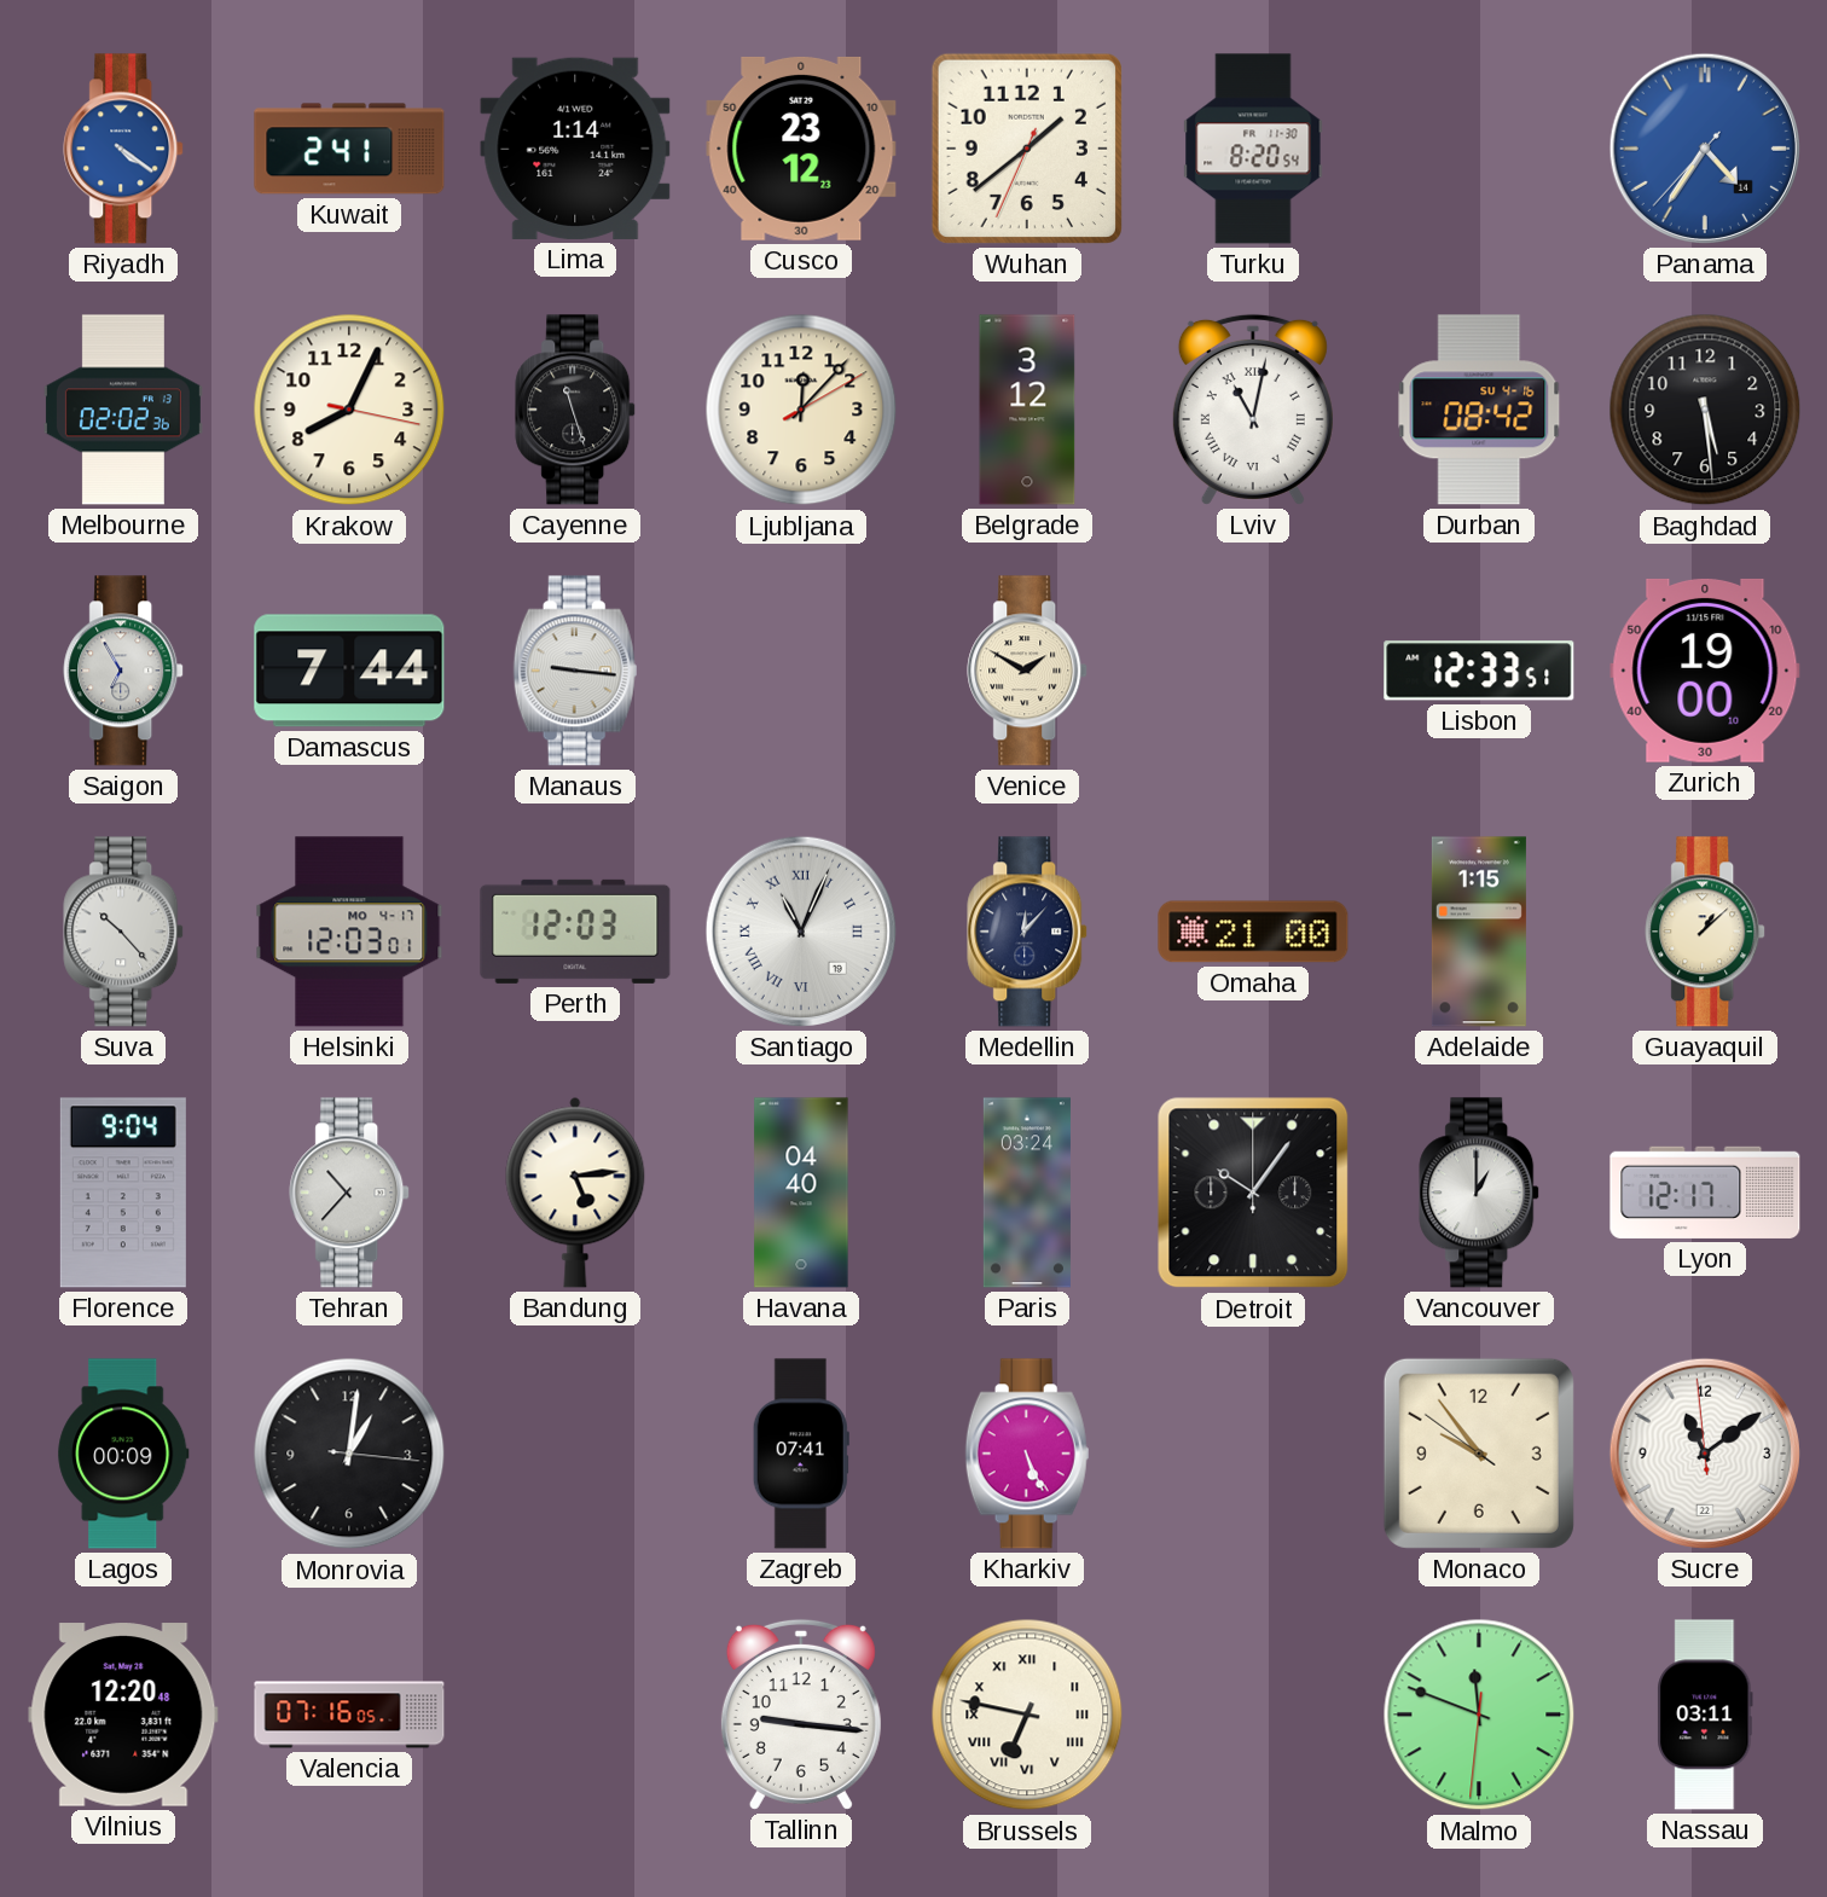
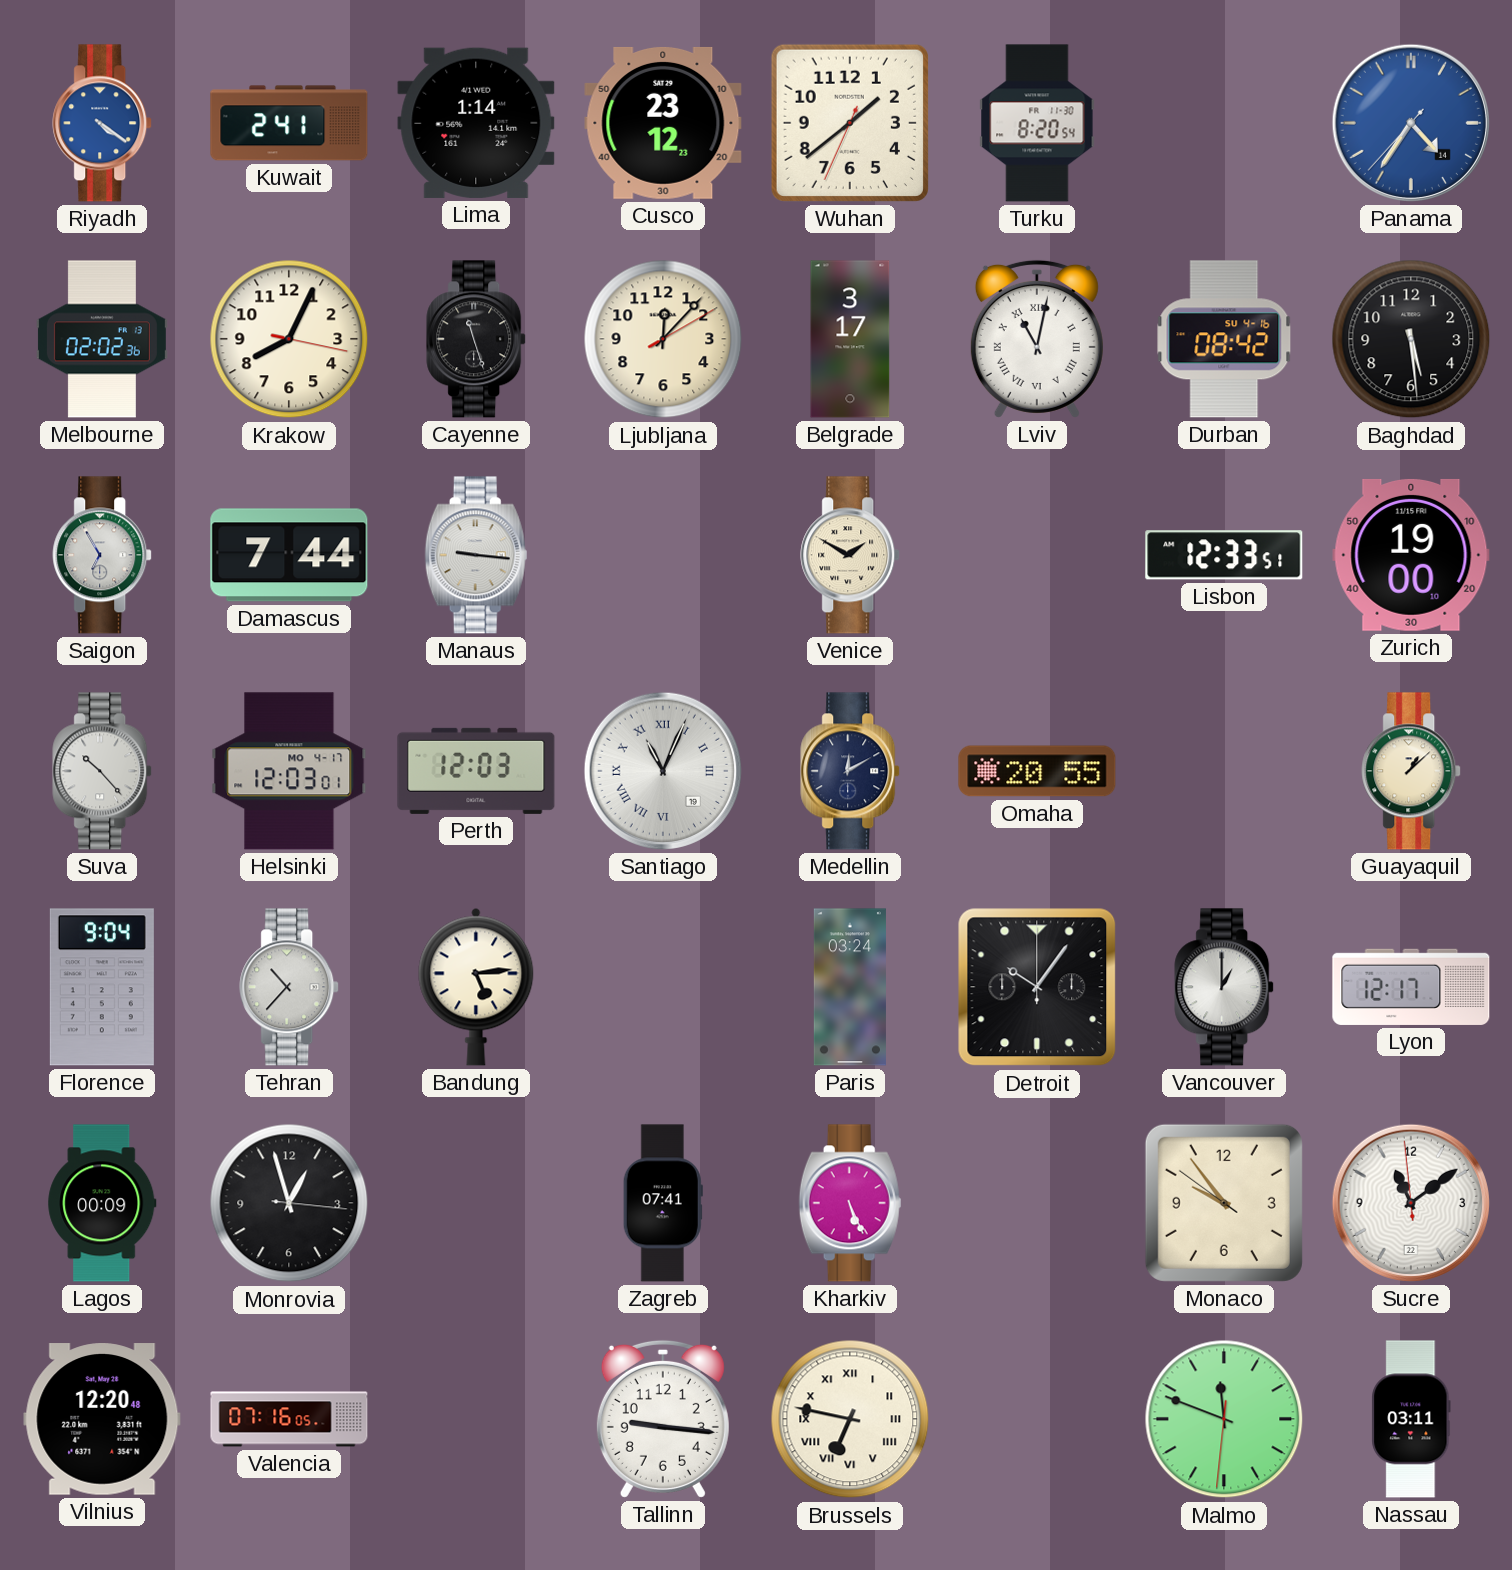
Belgrade: 3:12 -> 3:17
Medellin: 12:07 -> 12:10
Omaha: 21:00 -> 20:55
Adelaide: 1:15 -> none
Havana: 04:40 -> none
Monrovia: 1:01 -> 12:57
